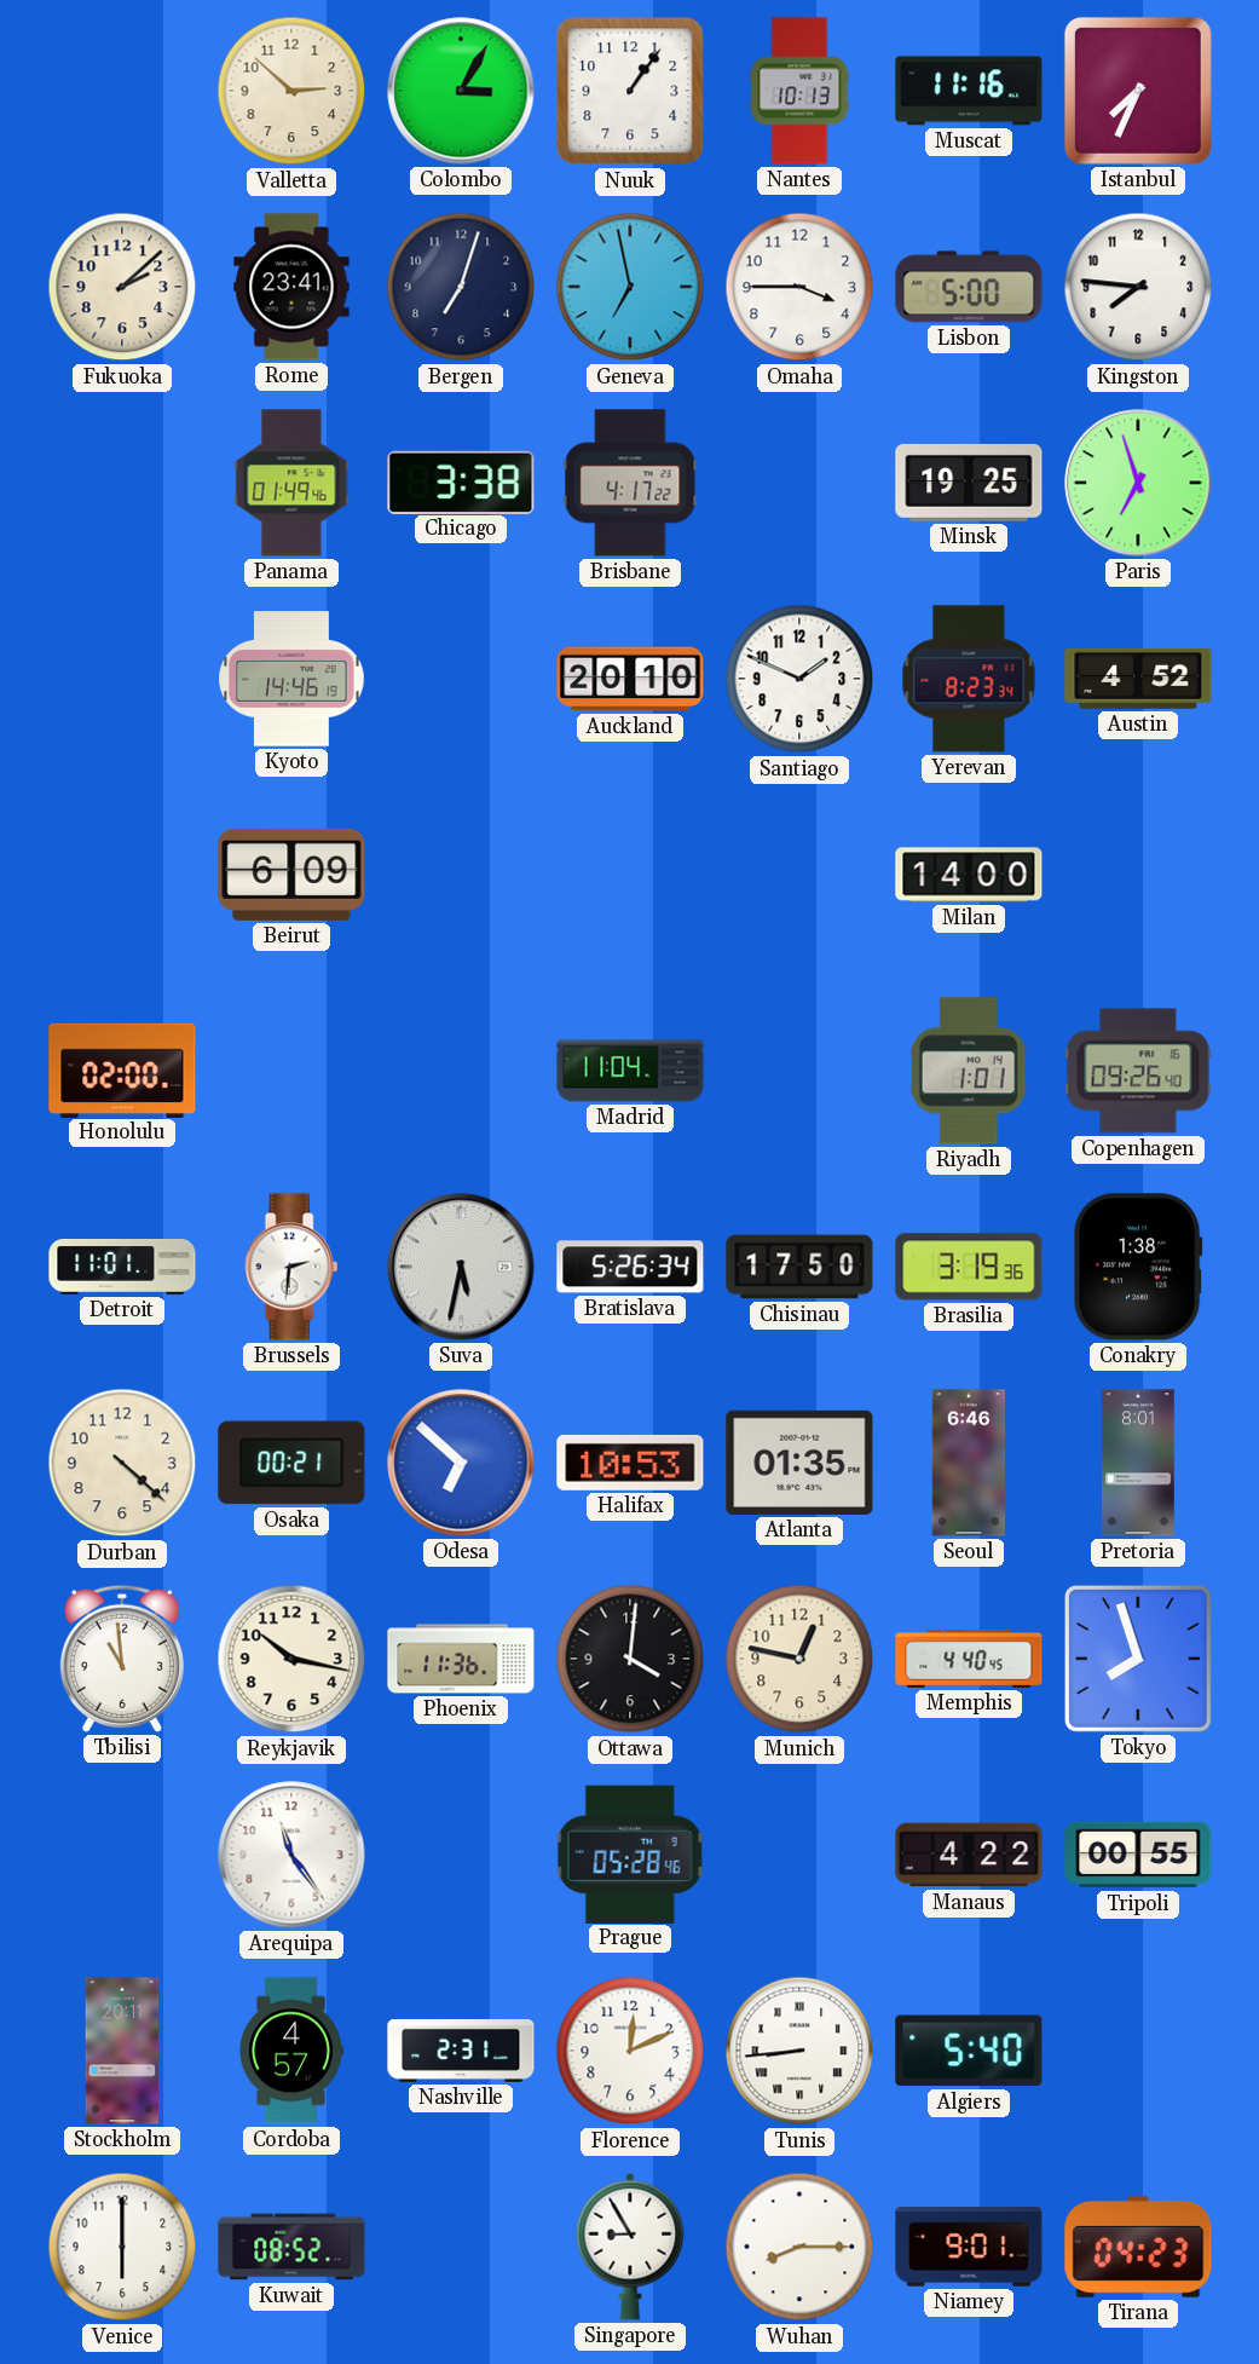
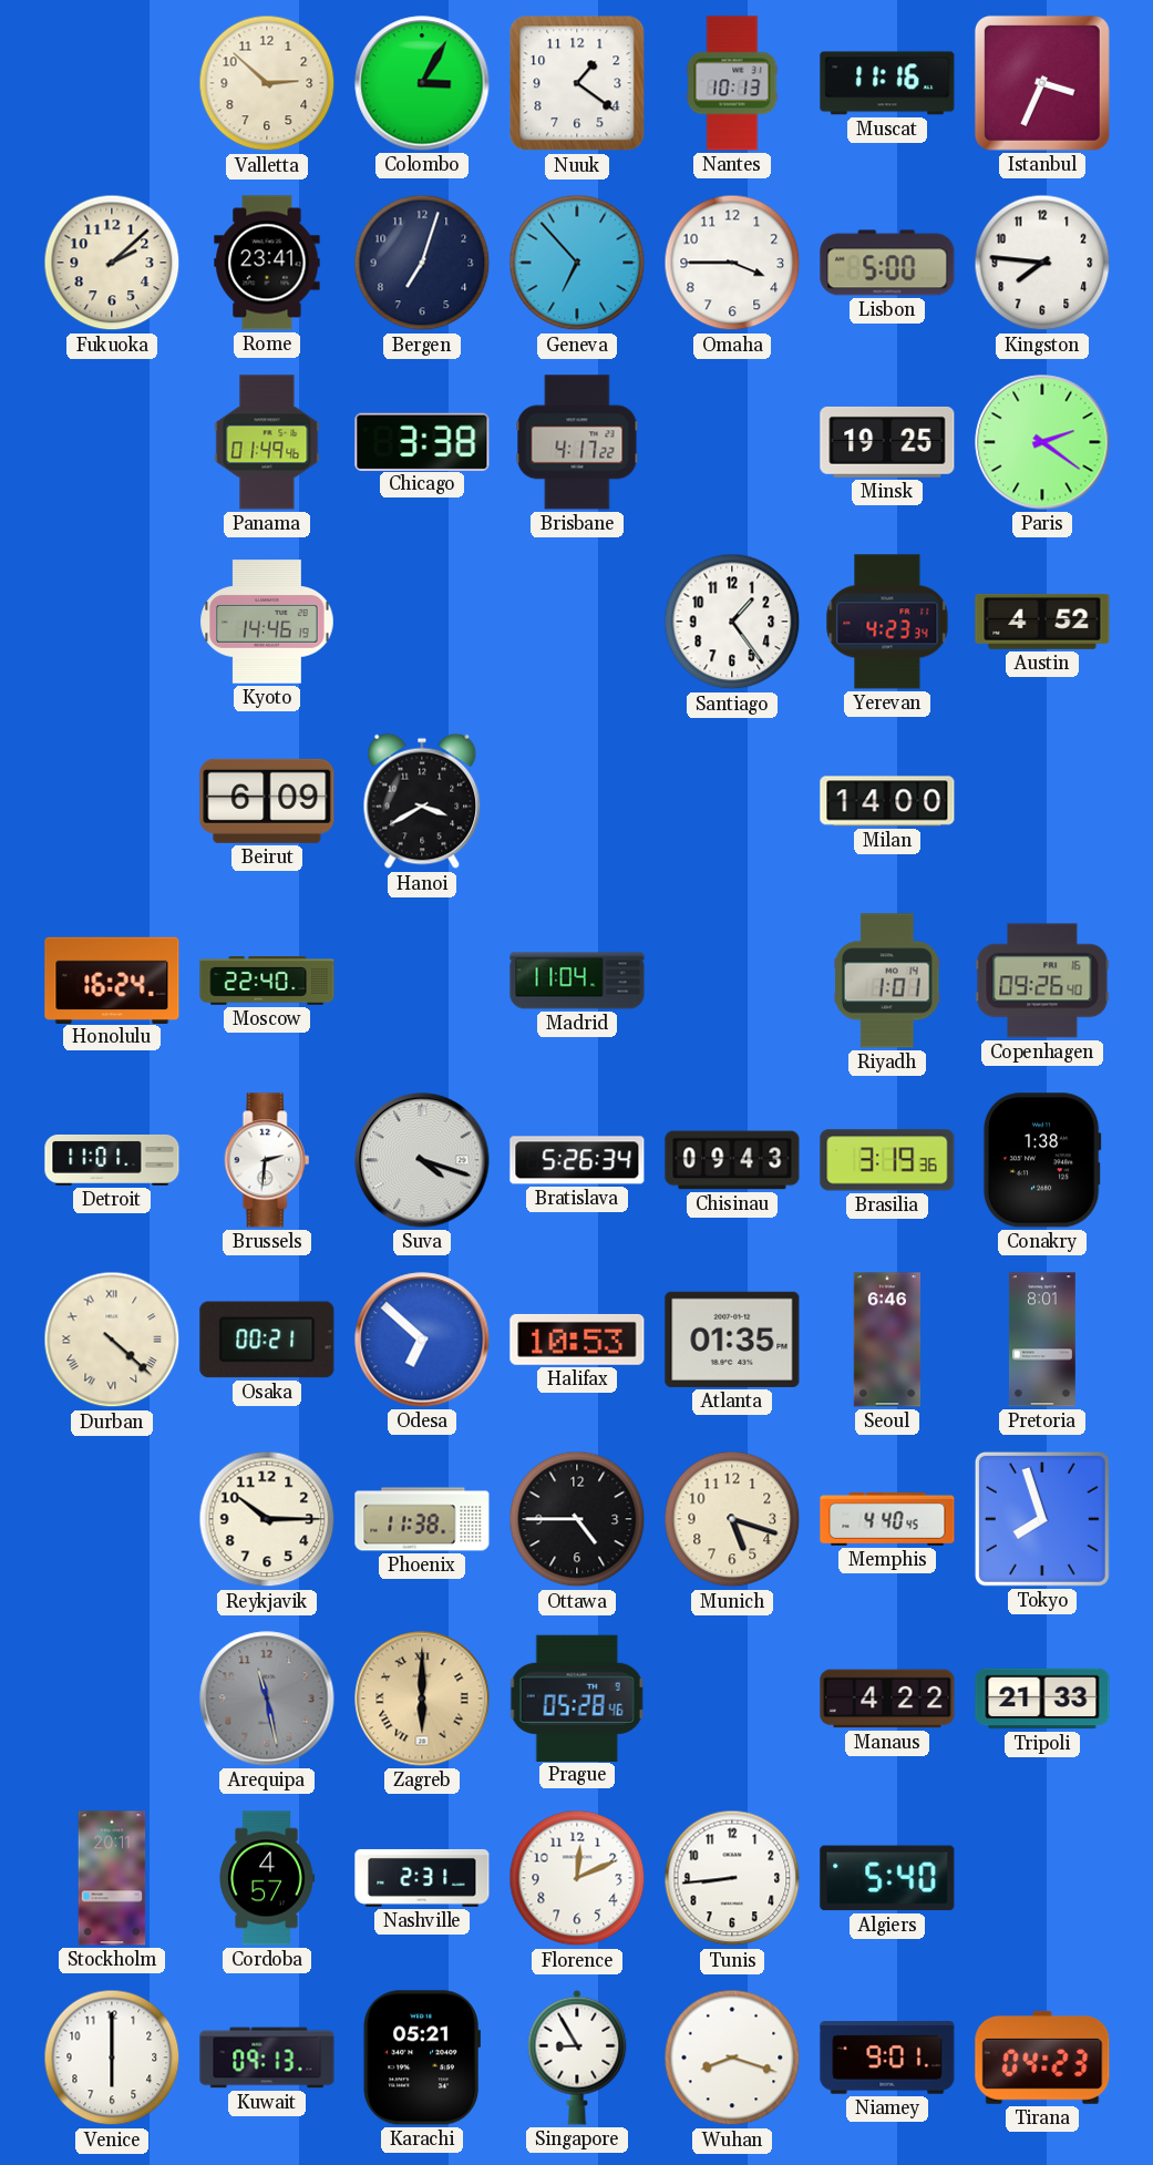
Nuuk: 1:06 -> 1:21
Istanbul: 7:34 -> 3:34
Geneva: 6:58 -> 6:53
Paris: 6:57 -> 2:21
Auckland: 20:10 -> none
Santiago: 1:49 -> 1:24
Yerevan: 8:23 -> 4:23
Hanoi: none -> 3:40
Honolulu: 02:00 -> 16:24
Moscow: none -> 22:40
Suva: 5:32 -> 4:18
Chisinau: 17:50 -> 09:43
Durban numerals: Arabic -> Roman
Tbilisi: 10:59 -> none
Reykjavik: 10:17 -> 10:15
Phoenix: 11:36 -> 11:38
Ottawa: 4:01 -> 4:45
Munich: 12:47 -> 5:18
Arequipa: 11:24 -> 11:28
Arequipa dial: white -> grey
Zagreb: none -> 6:00
Tripoli: 00:55 -> 21:33
Tunis numerals: Roman -> Arabic
Kuwait: 08:52 -> 09:13
Karachi: none -> 05:21
Wuhan: 8:15 -> 8:18
